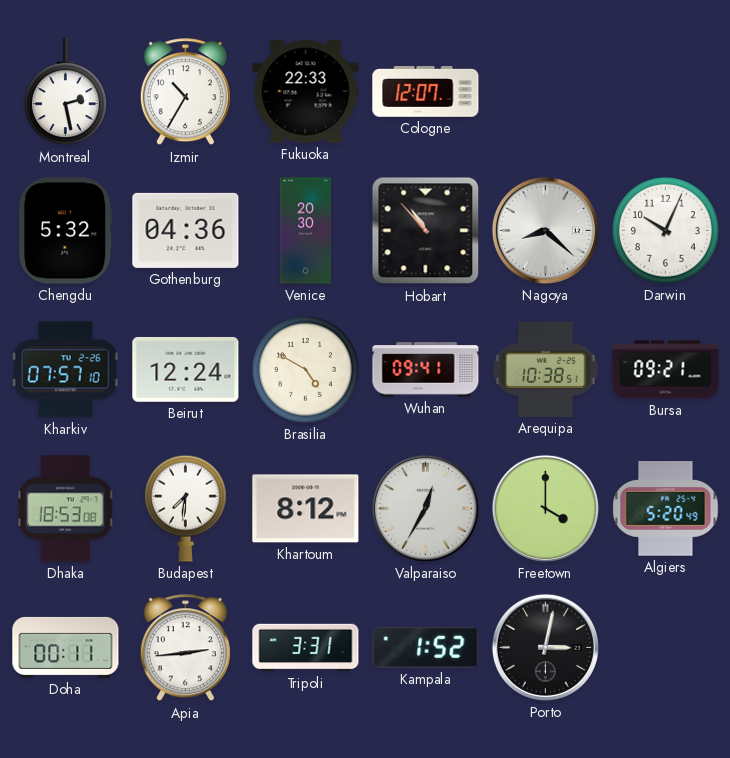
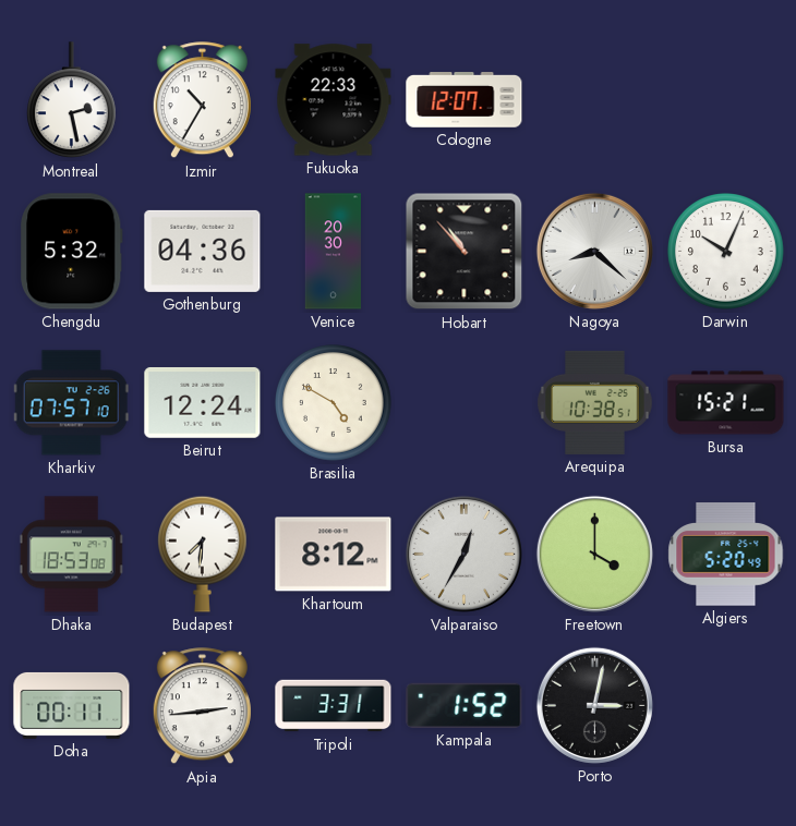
Wuhan: 09:41 -> none
Bursa: 09:21 -> 15:21
